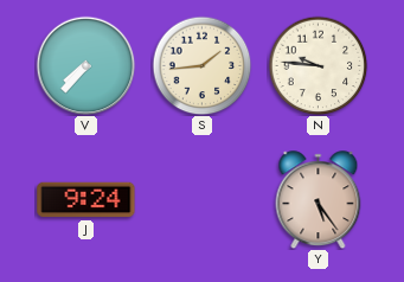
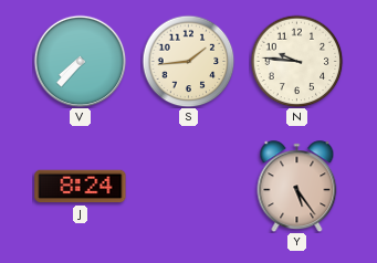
J: 9:24 -> 8:24
